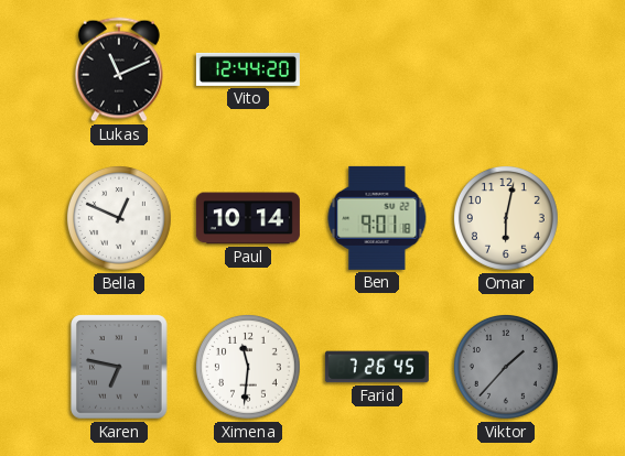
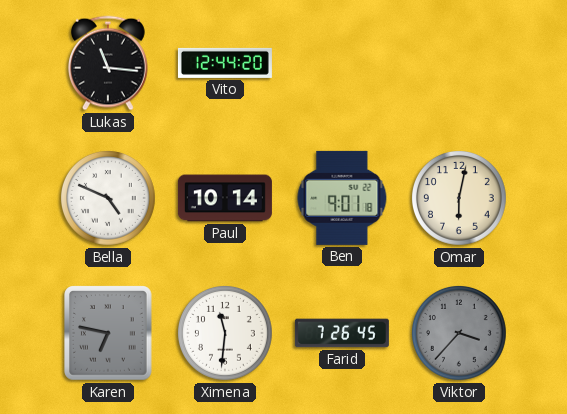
Lukas: 11:11 -> 11:16
Bella: 12:49 -> 4:49
Viktor: 1:37 -> 3:37
